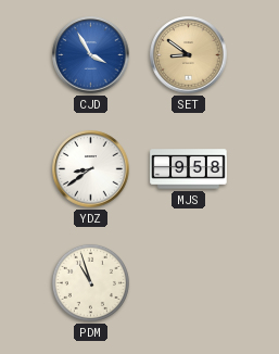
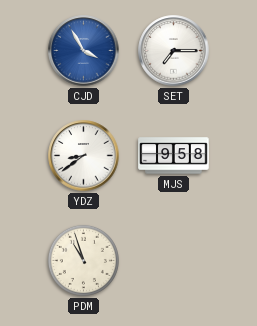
SET: 8:51 -> 7:15
SET dial: champagne -> white
